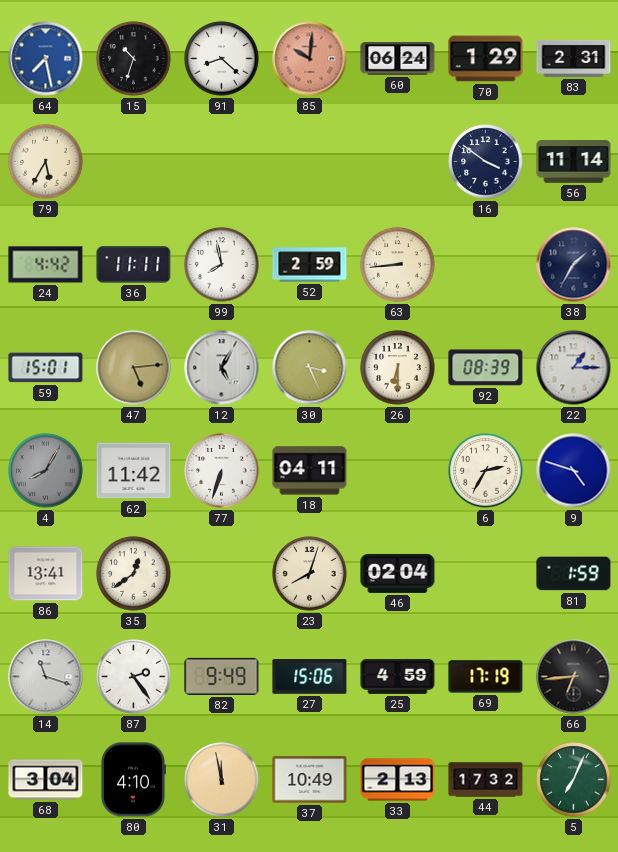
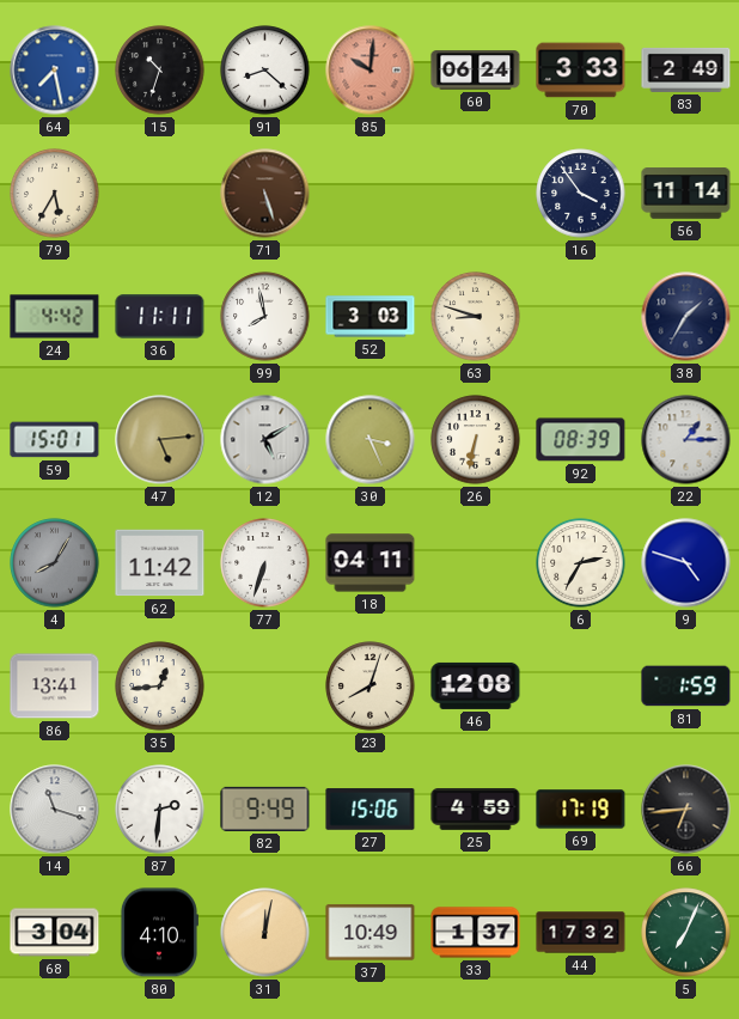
70: 1:29 -> 3:33
83: 2:31 -> 2:49
71: none -> 5:27
16: 3:51 -> 3:54
52: 2:59 -> 3:03
63: 8:44 -> 8:48
12: 5:05 -> 5:10
26: 6:30 -> 6:32
35: 12:39 -> 12:44
46: 02:04 -> 12:08
87: 2:24 -> 2:31
31: 11:58 -> 12:02
33: 2:13 -> 1:37
